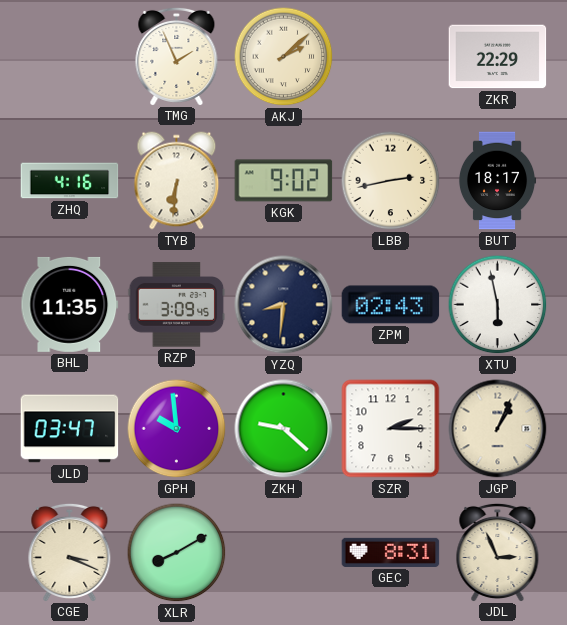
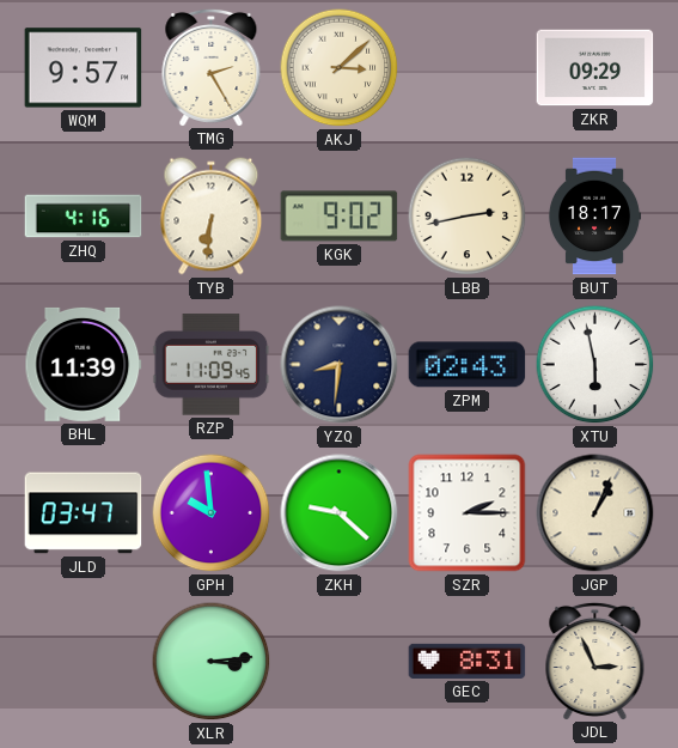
WQM: none -> 9:57
TMG: 1:56 -> 2:25
AKJ: 2:08 -> 3:08
ZKR: 22:29 -> 09:29
BHL: 11:35 -> 11:39
RZP: 3:09 -> 11:09
CGE: 3:19 -> none
XLR: 8:10 -> 3:14
